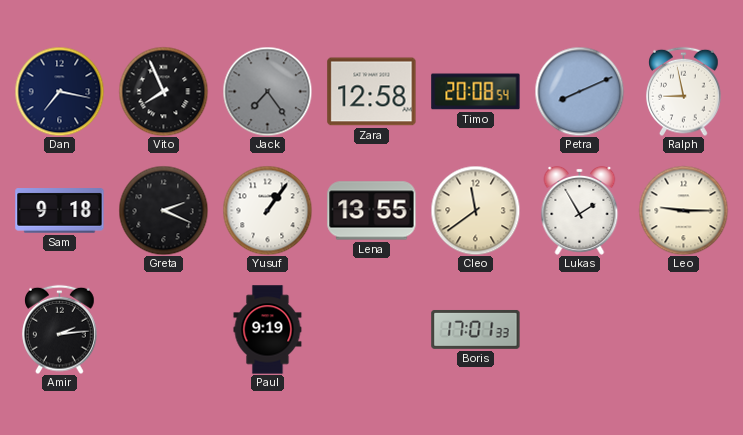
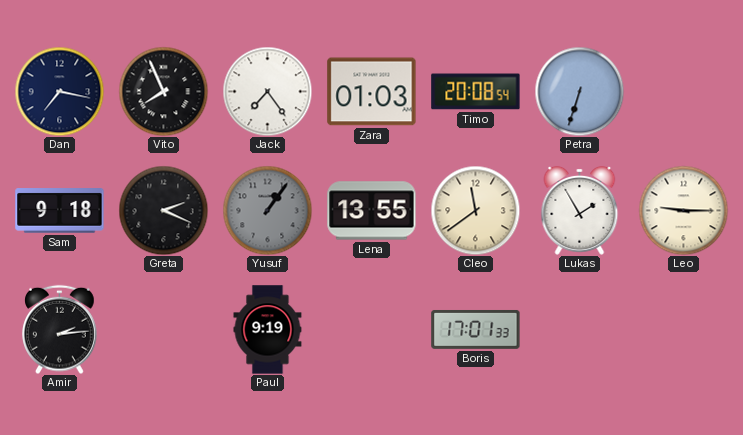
Jack dial: grey -> white
Zara: 12:58 -> 01:03
Petra: 8:11 -> 6:33
Ralph: 8:58 -> none
Yusuf dial: white -> grey
